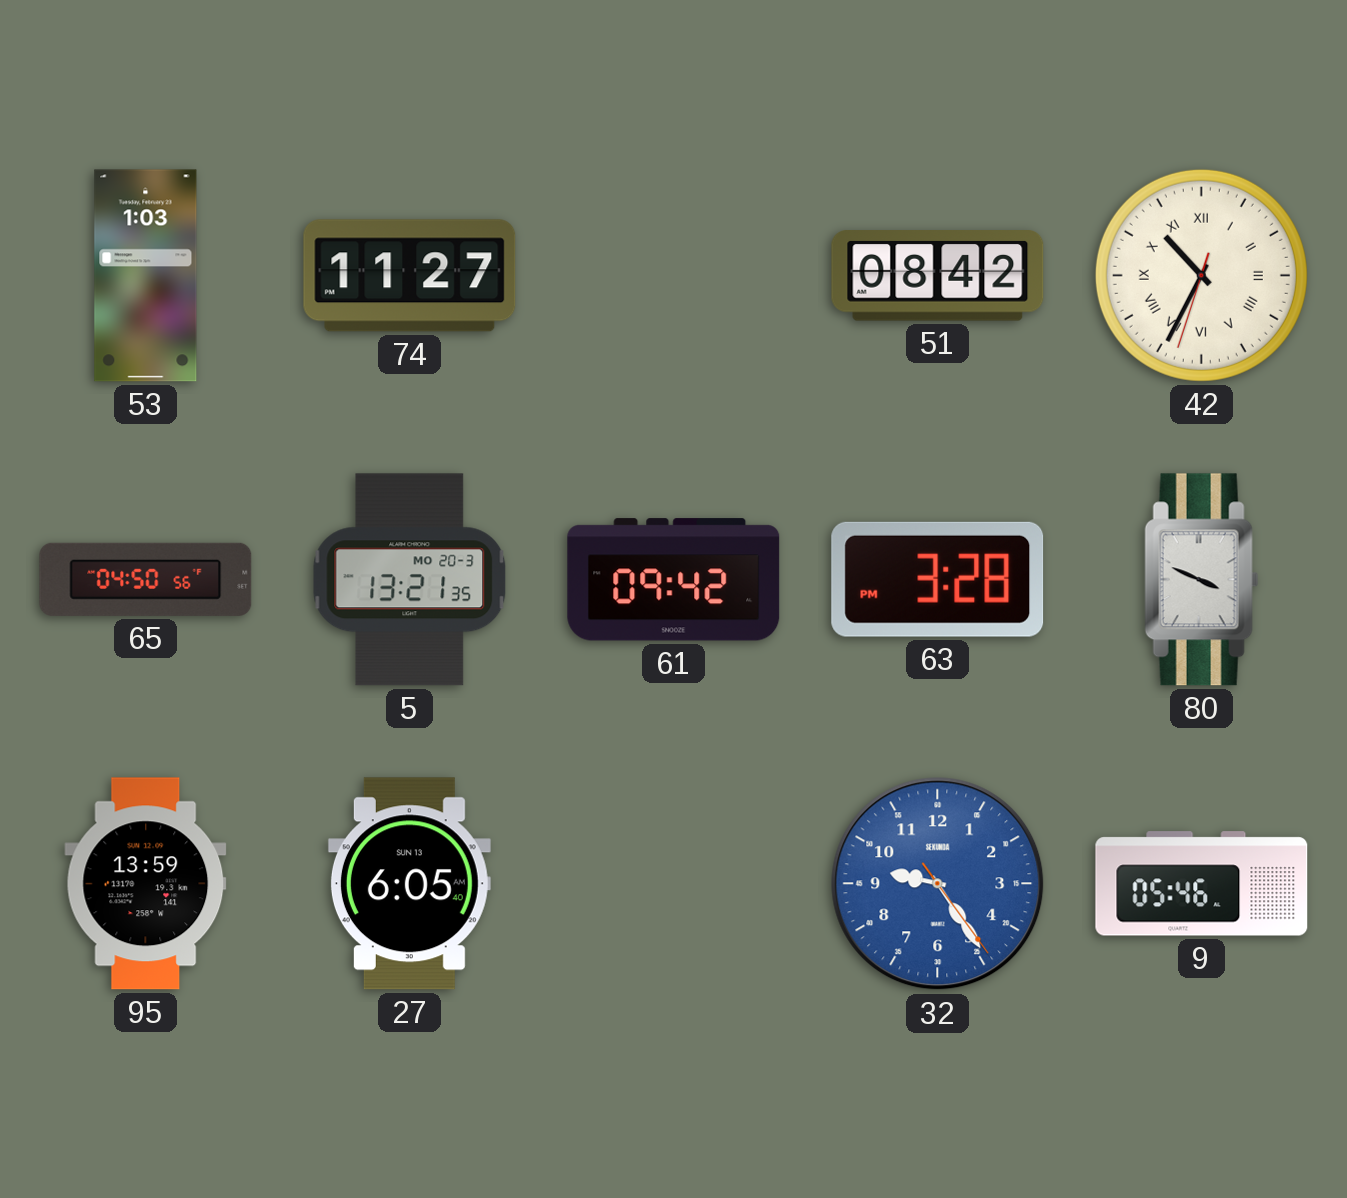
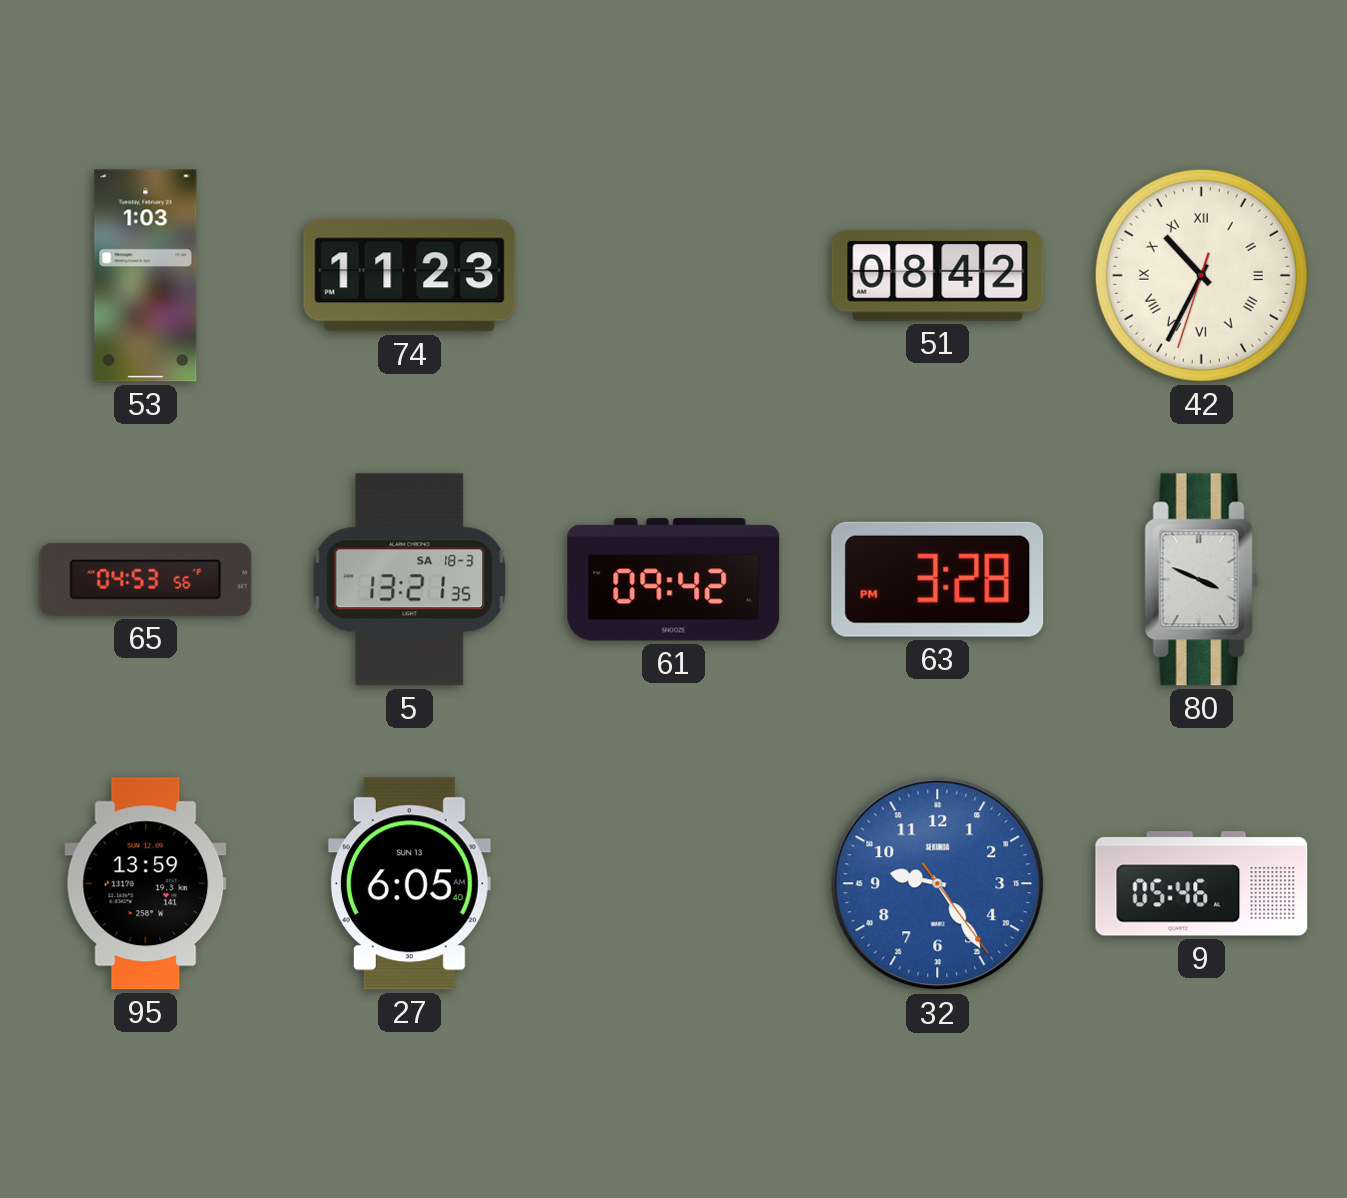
74: 11:27 -> 11:23
65: 04:50 -> 04:53
5 date: MO 20-3 -> SA 18-3
